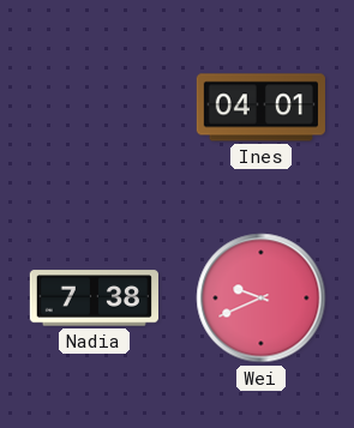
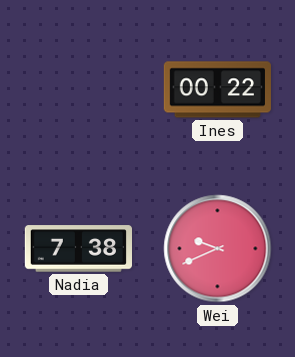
Ines: 04:01 -> 00:22
